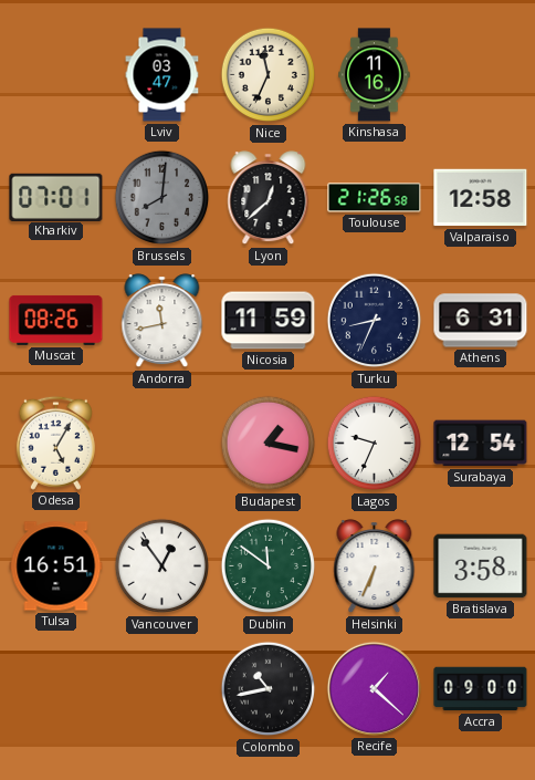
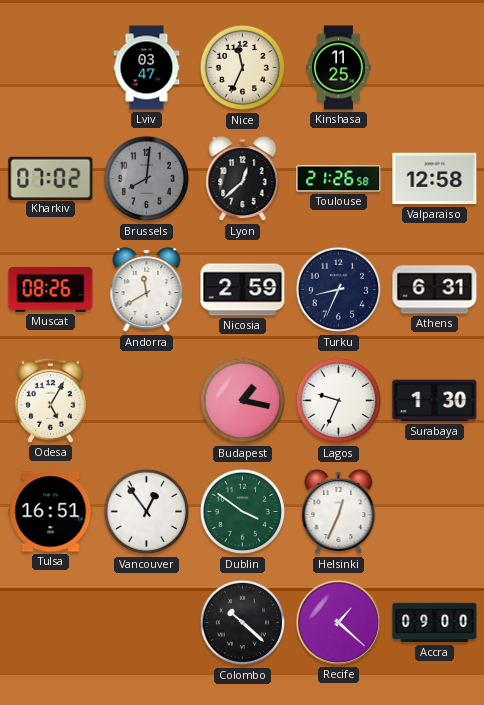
Kinshasa: 11:16 -> 11:25
Kharkiv: 07:01 -> 07:02
Andorra: 11:43 -> 11:40
Nicosia: 11:59 -> 2:59
Surabaya: 12:54 -> 1:30
Dublin: 11:51 -> 3:51
Helsinki: 6:34 -> 12:34
Bratislava: 3:58 -> none
Colombo: 10:43 -> 10:22
